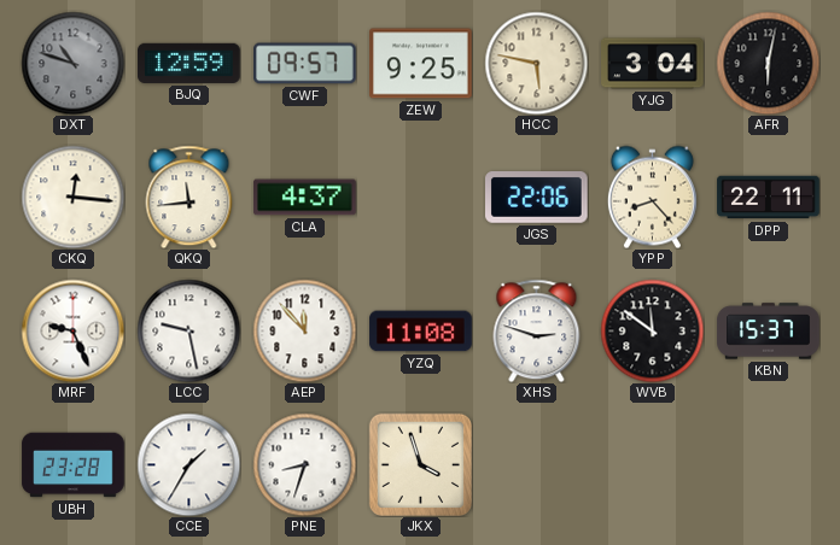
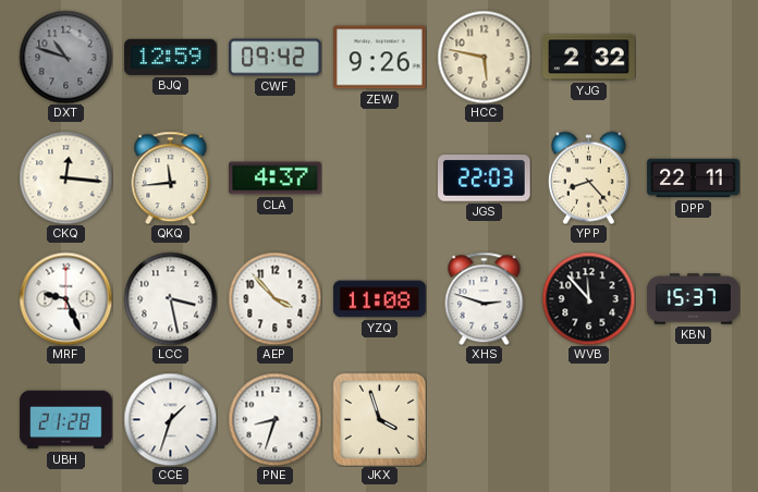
CWF: 09:57 -> 09:42
ZEW: 9:25 -> 9:26
YJG: 3:04 -> 2:32
AFR: 6:02 -> none
JGS: 22:06 -> 22:03
LCC: 9:28 -> 3:28
AEP: 11:53 -> 3:53
WVB: 11:51 -> 11:53
UBH: 23:28 -> 21:28
CCE: 1:35 -> 1:33
